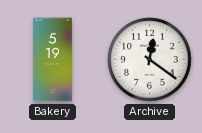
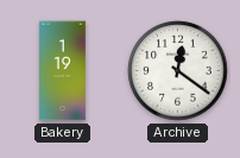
Bakery: 5:19 -> 1:19
